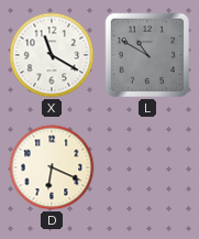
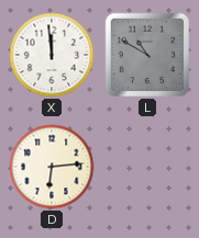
X: 11:20 -> 11:59
D: 6:19 -> 6:14
